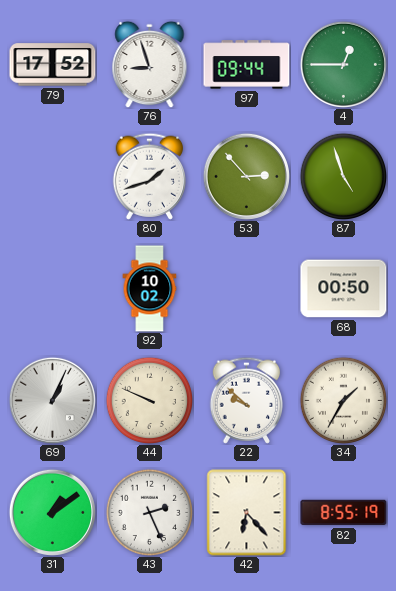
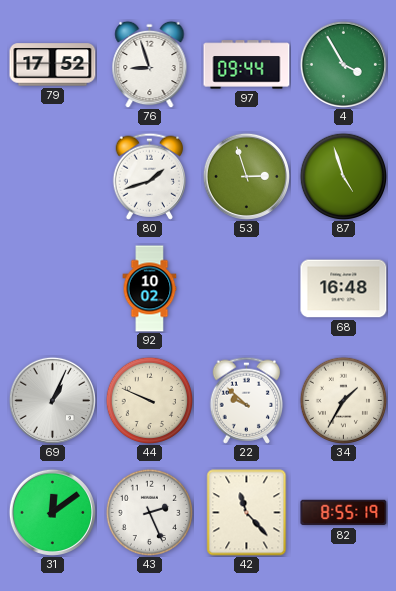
4: 12:45 -> 3:55
53: 2:53 -> 2:57
68: 00:50 -> 16:48
31: 1:09 -> 12:09
42: 6:23 -> 11:23
